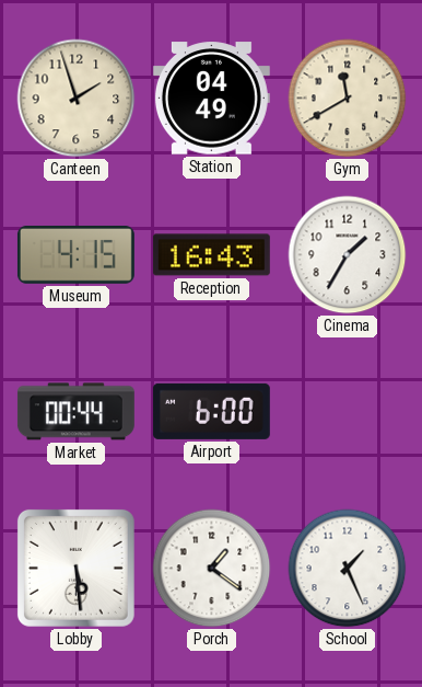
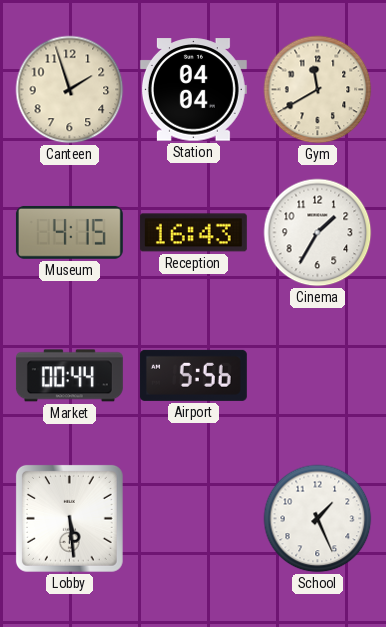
Station: 04:49 -> 04:04
Airport: 6:00 -> 5:56
Porch: 1:21 -> none
